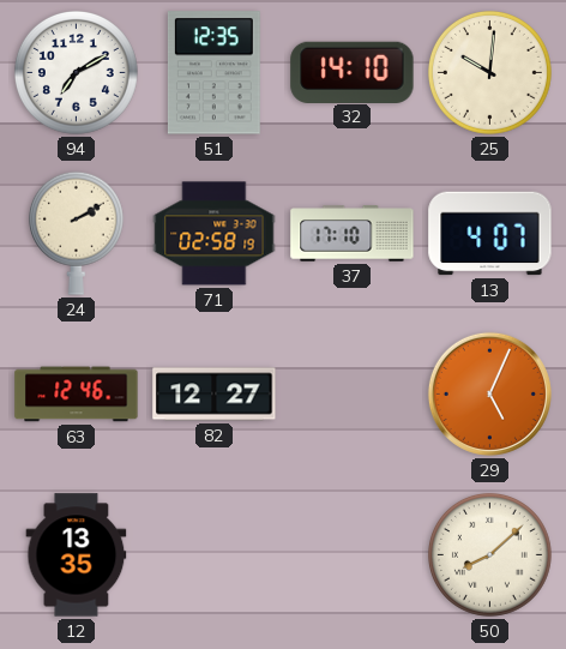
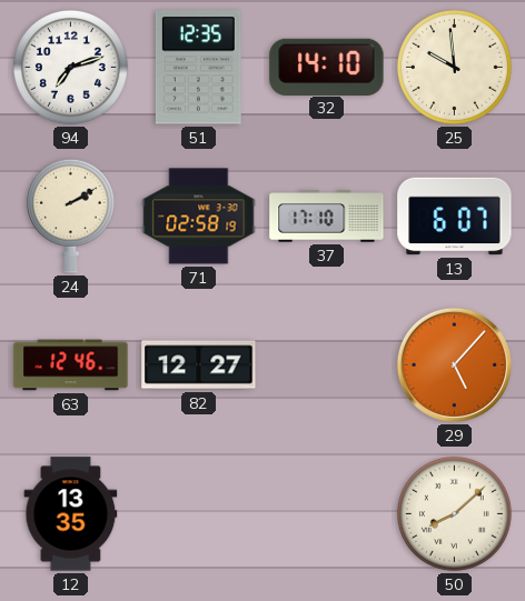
94: 7:10 -> 7:12
25: 10:01 -> 9:59
13: 4:07 -> 6:07
29: 5:04 -> 5:07
